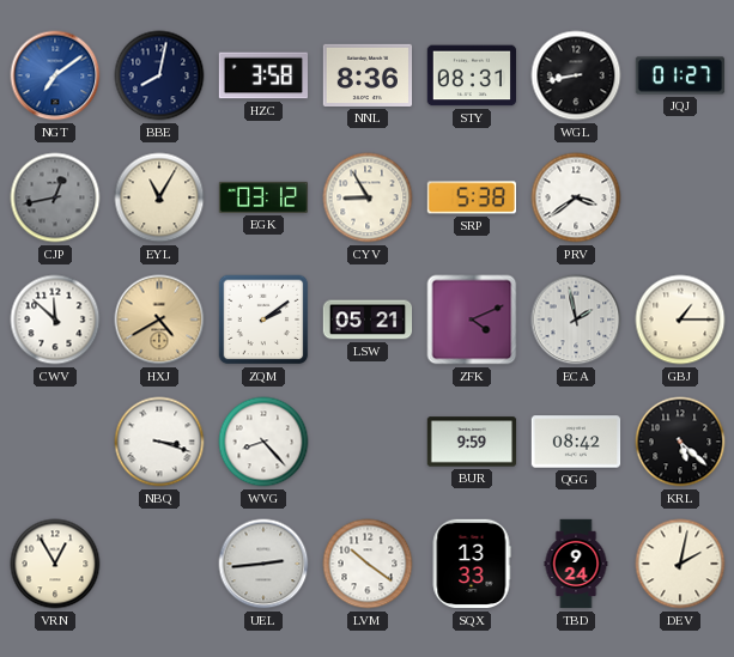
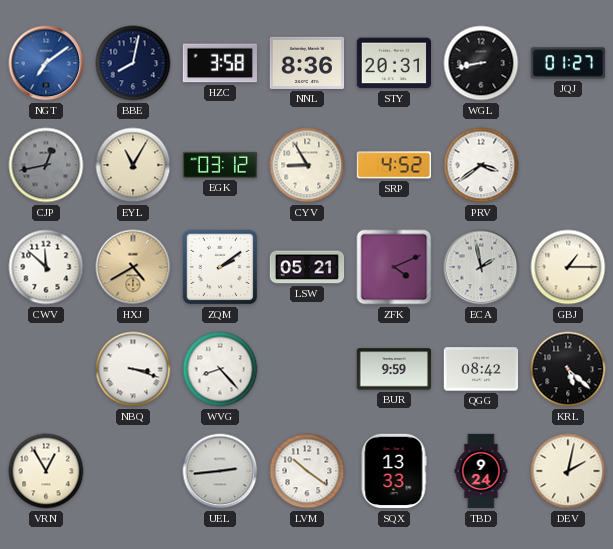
STY: 08:31 -> 20:31
SRP: 5:38 -> 4:52
